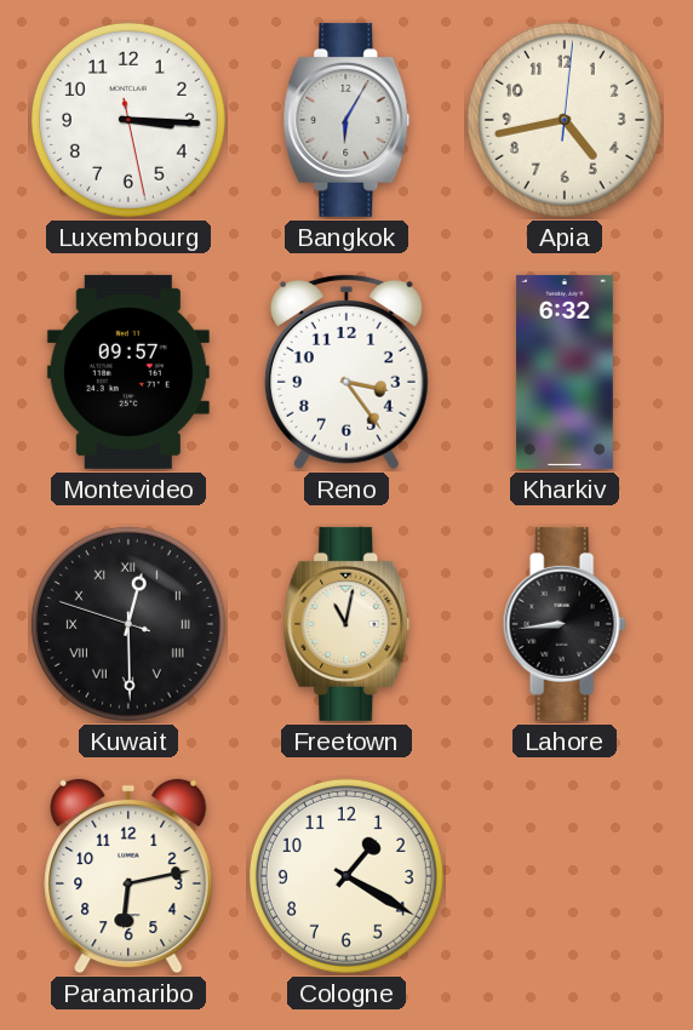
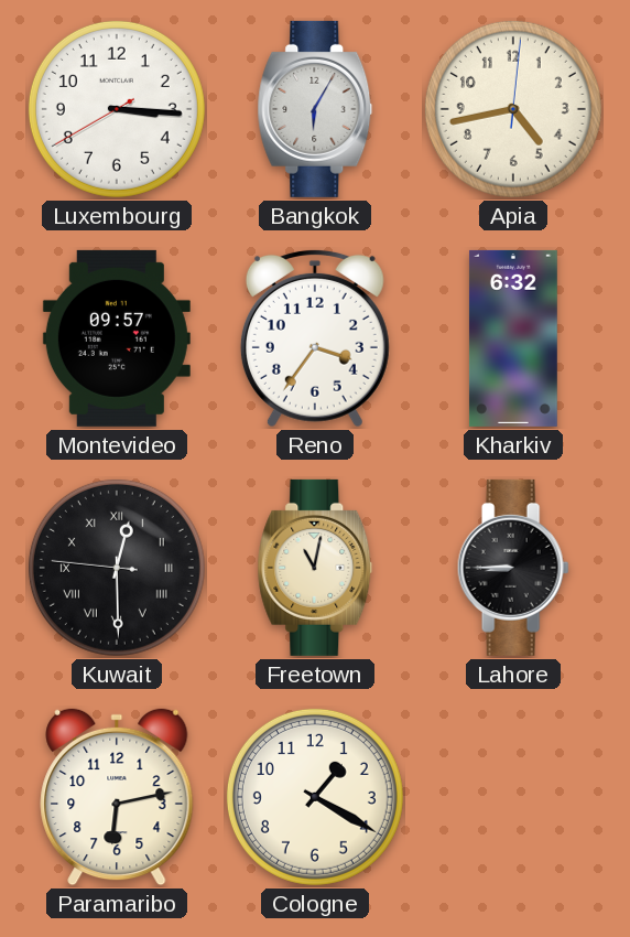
Luxembourg: 3:15:28 -> 3:15:40
Reno: 3:24 -> 3:36
Kuwait: 12:29:48 -> 12:29:46
Lahore: 8:44 -> 8:45
